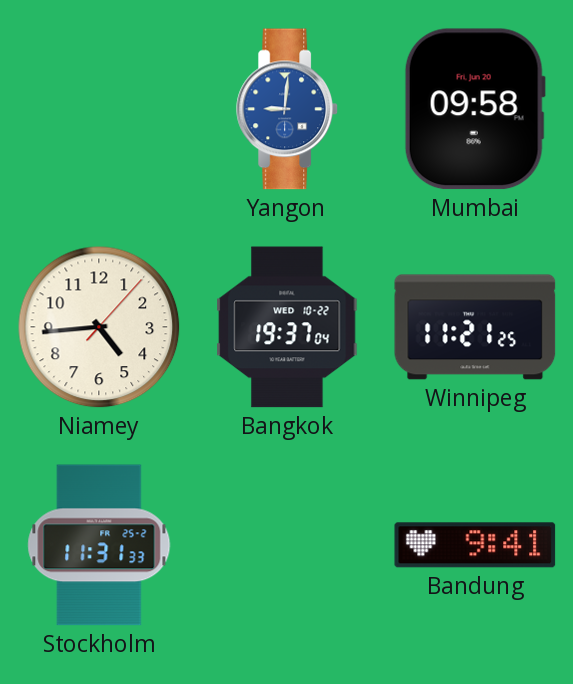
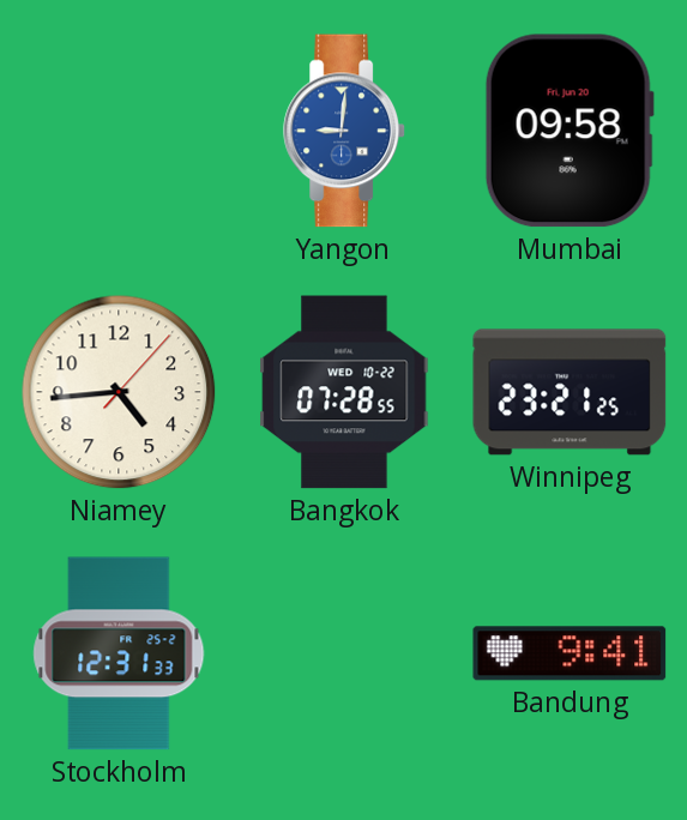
Bangkok: 19:37 -> 07:28
Winnipeg: 11:21 -> 23:21
Stockholm: 11:31 -> 12:31
